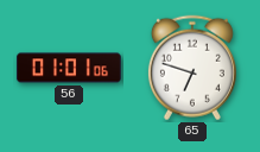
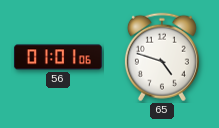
65: 6:48 -> 4:48
